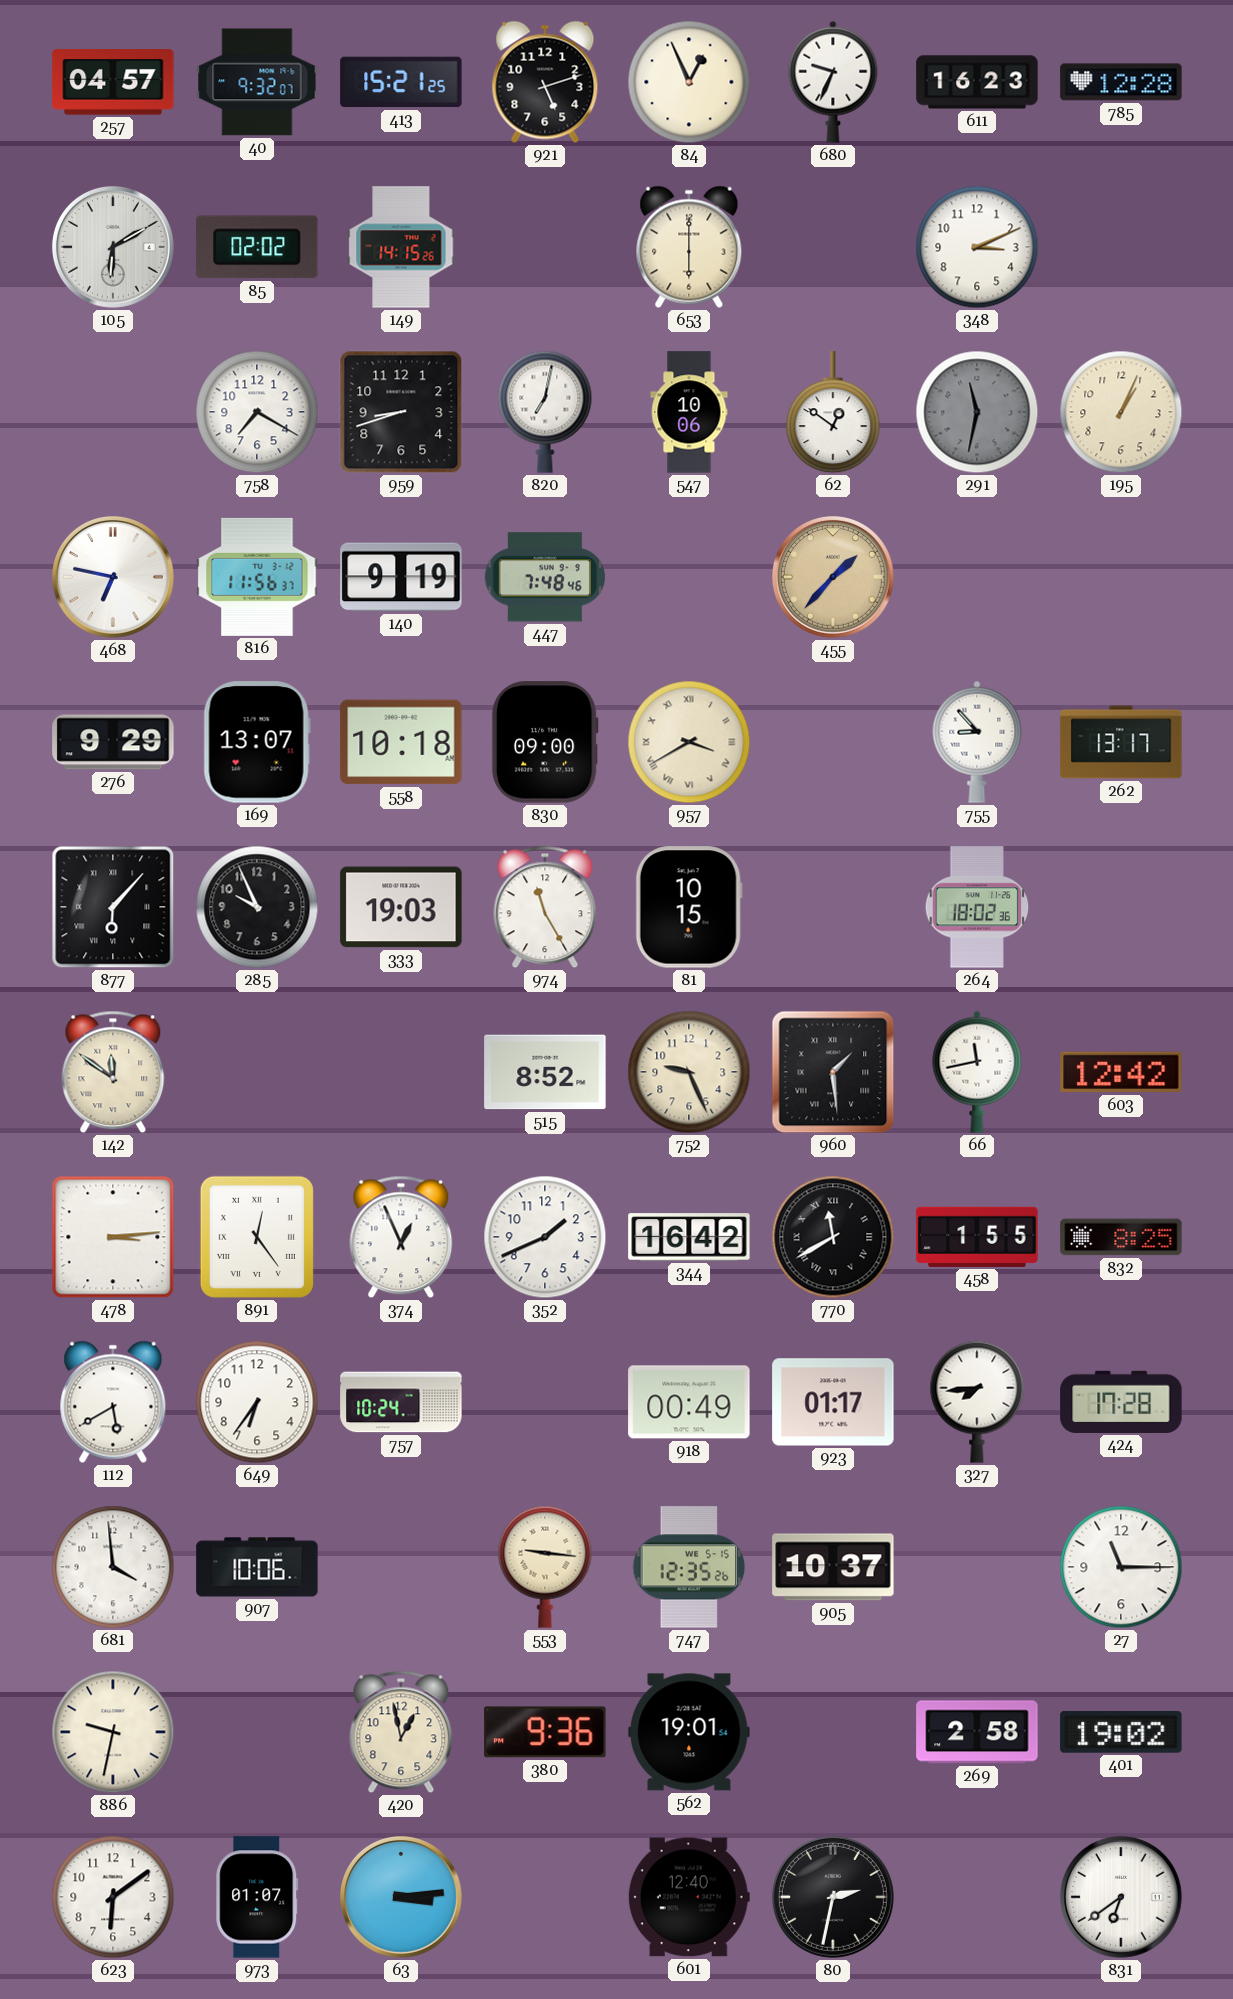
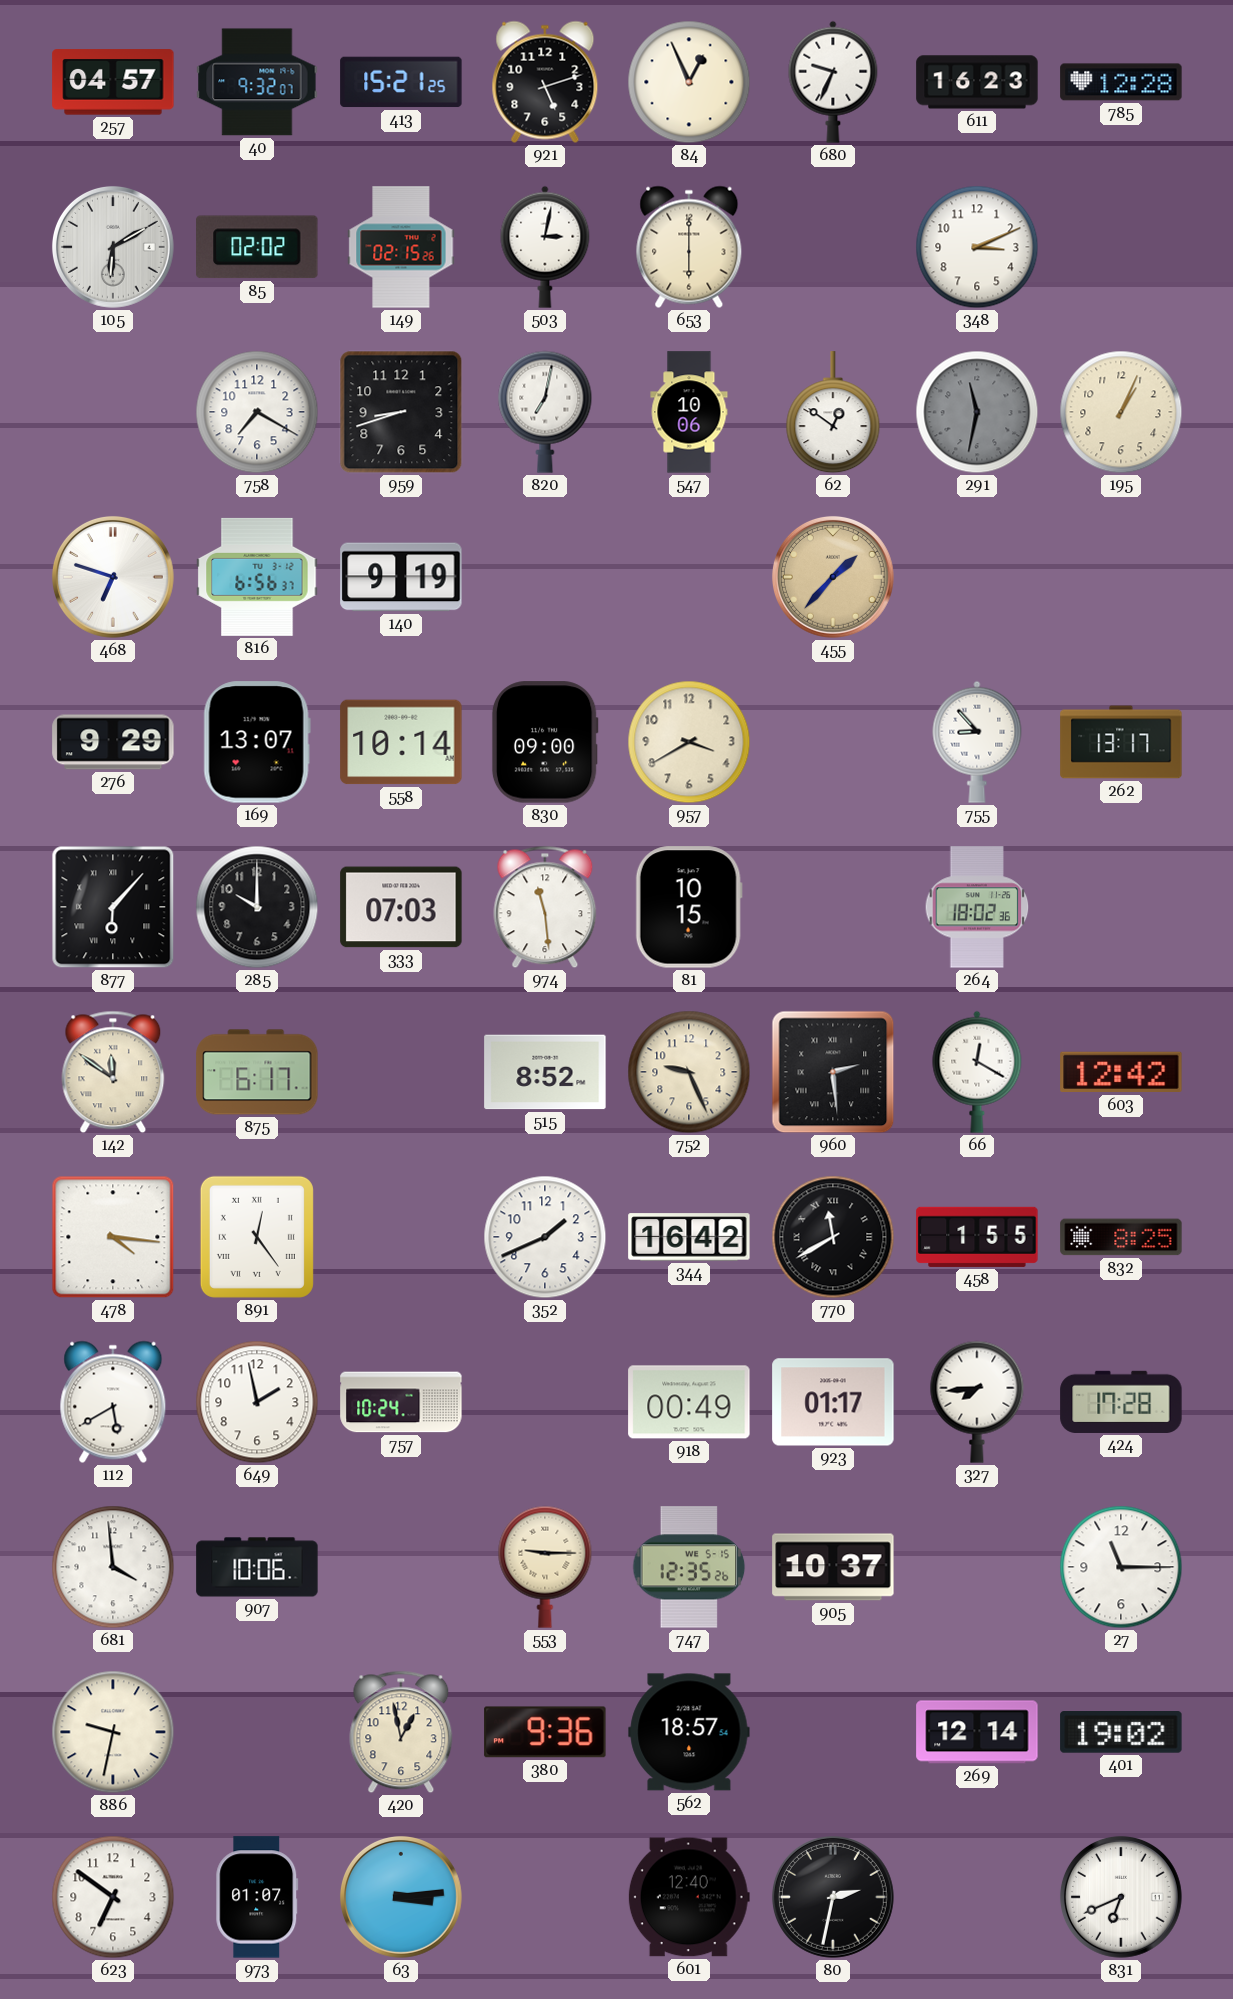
149: 14:15 -> 02:15
503: none -> 3:02
468: 6:47 -> 6:48
816: 11:56 -> 6:56
447: 7:48 -> none
558: 10:18 -> 10:14
957 numerals: Roman -> Arabic
285: 9:56 -> 10:00
333: 19:03 -> 07:03
974: 11:25 -> 11:29
875: none -> 6:17
960: 1:29 -> 2:29
66: 11:43 -> 12:20
478: 3:14 -> 4:16
374: 12:56 -> none
649: 6:36 -> 1:58
553: 9:16 -> 9:15
562: 19:01 -> 18:57
269: 2:58 -> 12:14
623: 6:09 -> 6:51
831: 6:39 -> 6:41
